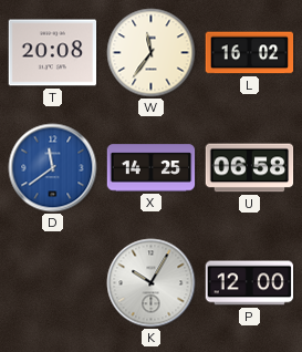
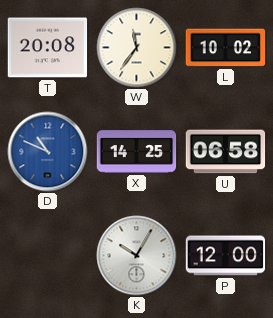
L: 16:02 -> 10:02
D: 11:39 -> 10:49
